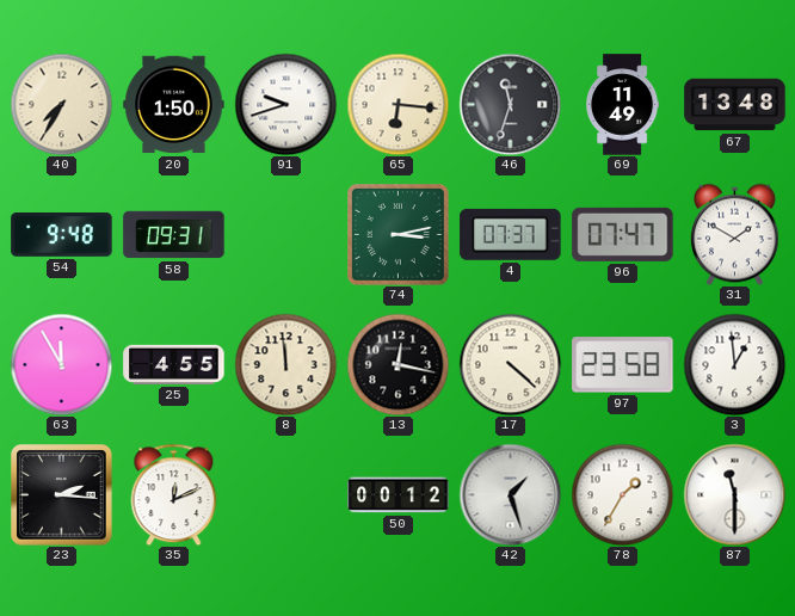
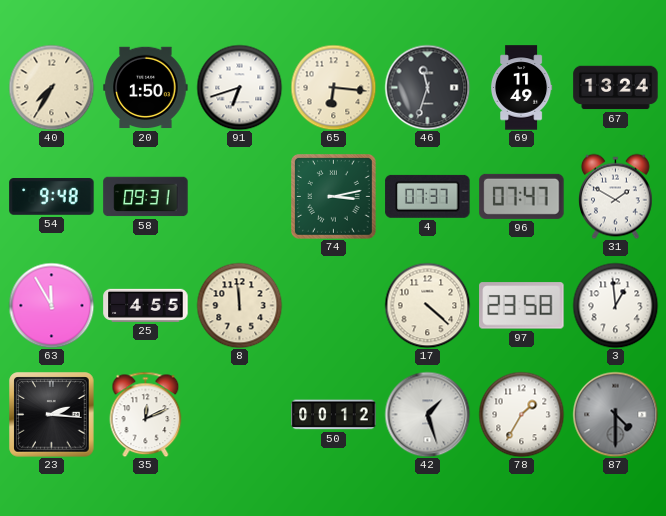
91: 9:42 -> 6:42
67: 13:48 -> 13:24
13: 12:17 -> none
87: 11:30 -> 4:30
87 dial: white -> grey
